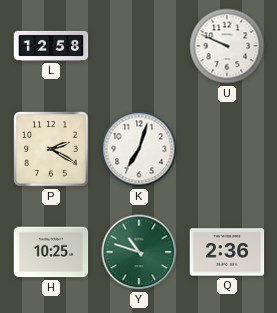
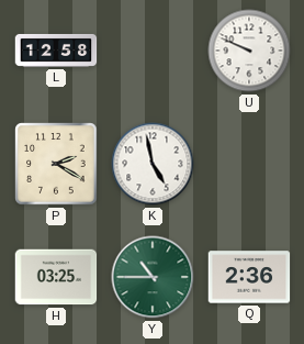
K: 7:03 -> 4:58
H: 10:25 -> 03:25
Y: 10:48 -> 10:45
